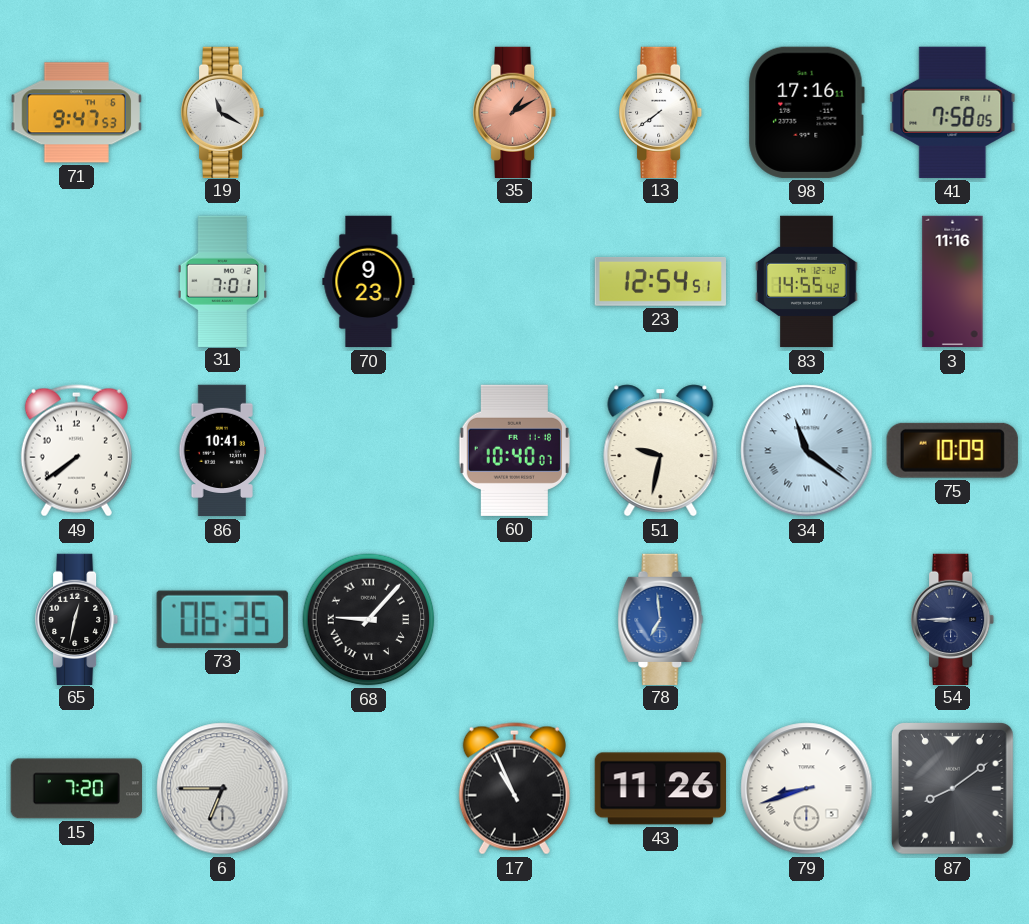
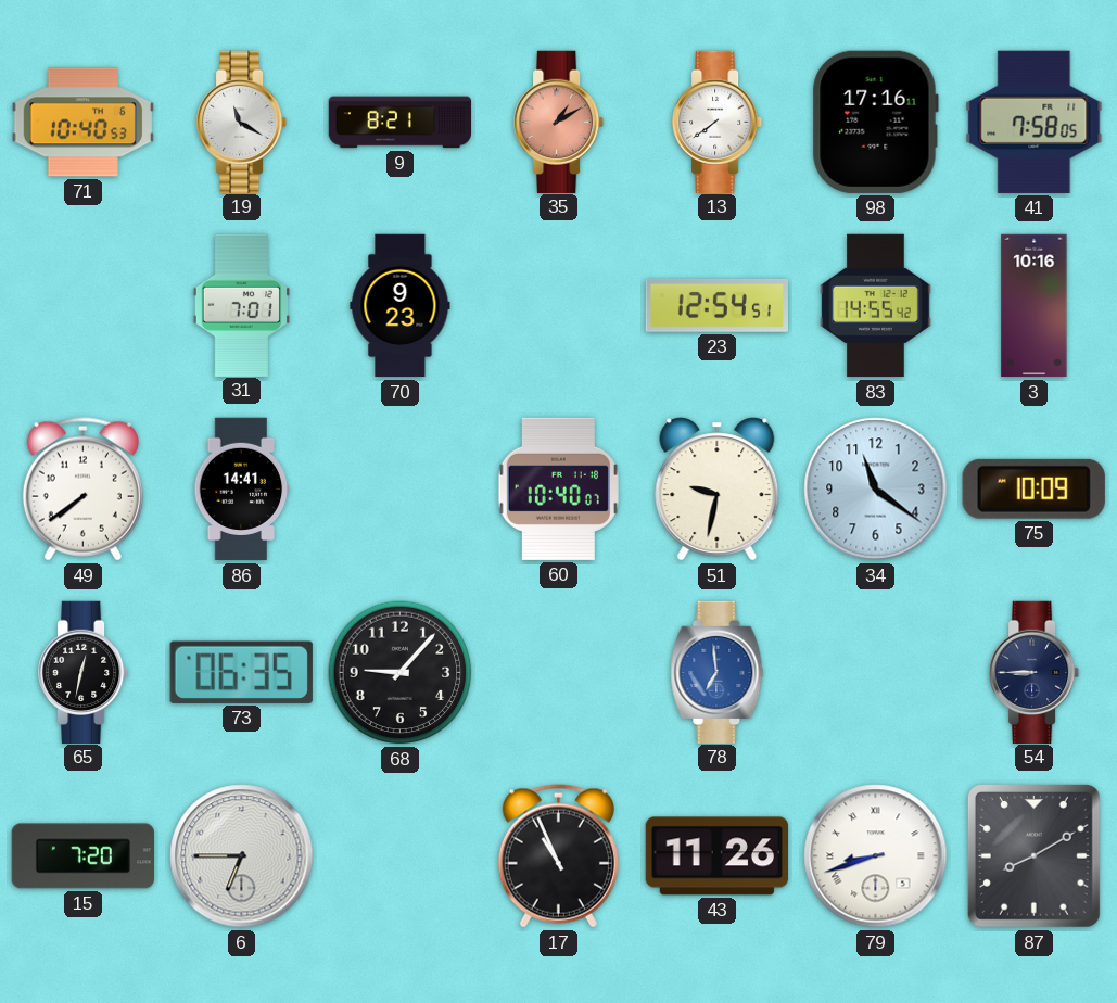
71: 9:47 -> 10:40
9: none -> 8:21
3: 11:16 -> 10:16
86: 10:41 -> 14:41
34 numerals: Roman -> Arabic
68 numerals: Roman -> Arabic
87: 8:09 -> 8:10
